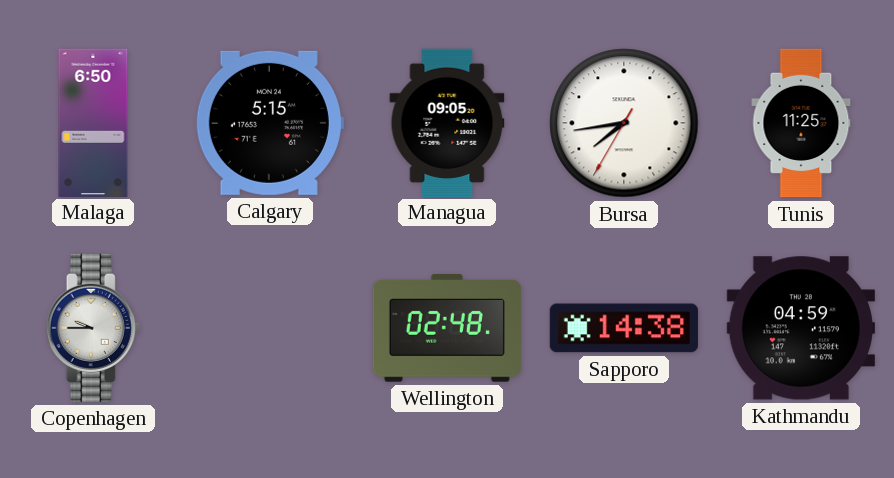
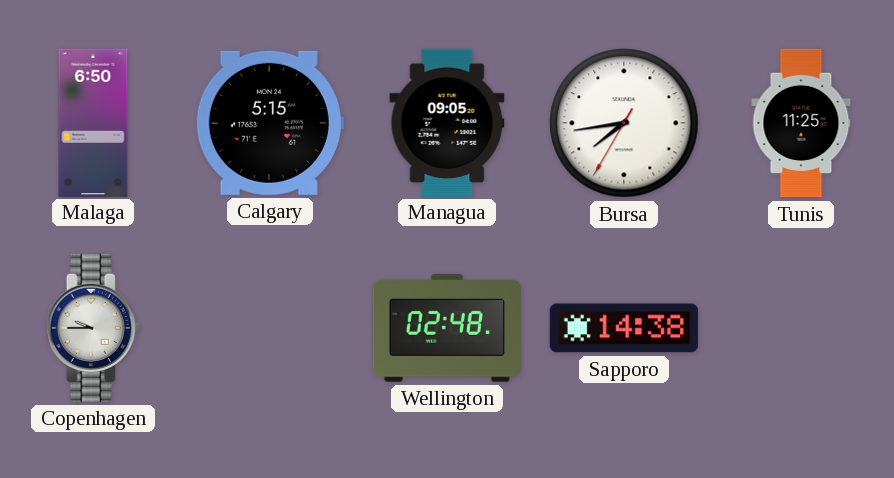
Kathmandu: 04:59 -> none
